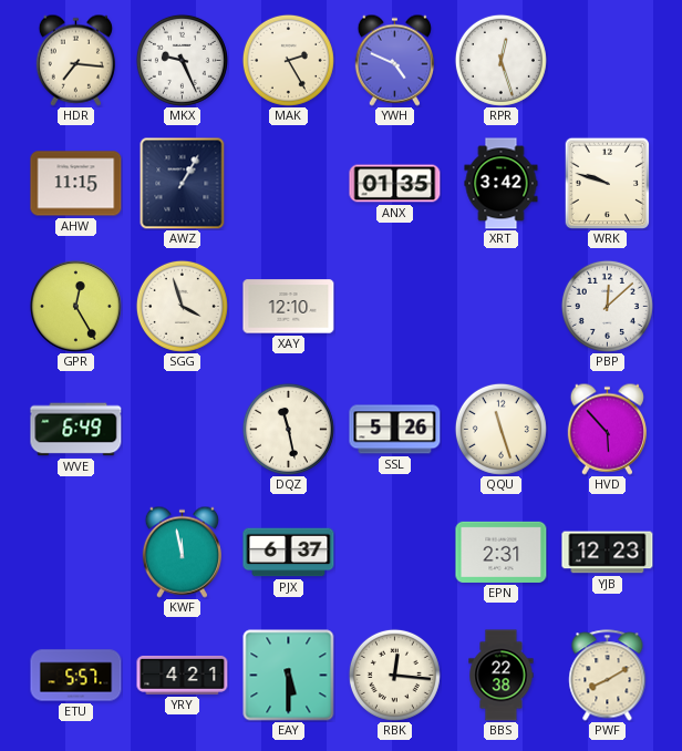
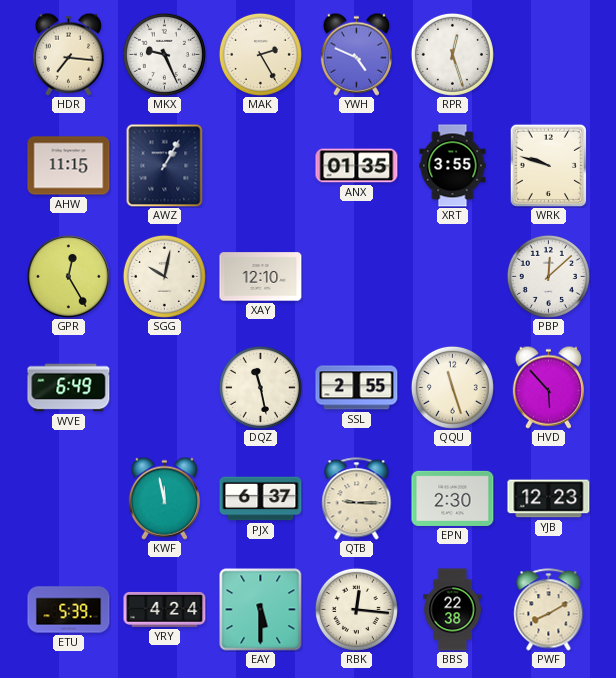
XRT: 3:42 -> 3:55
SGG: 3:57 -> 10:02
SSL: 5:26 -> 2:55
QTB: none -> 9:15
EPN: 2:31 -> 2:30
ETU: 5:57 -> 5:39
YRY: 4:21 -> 4:24
